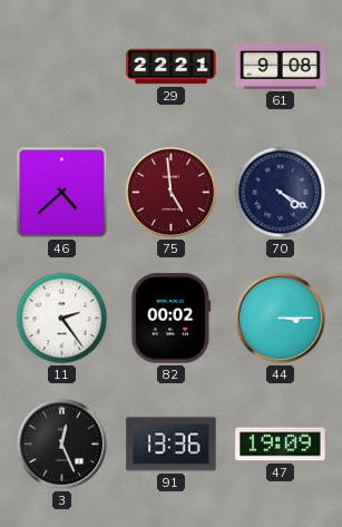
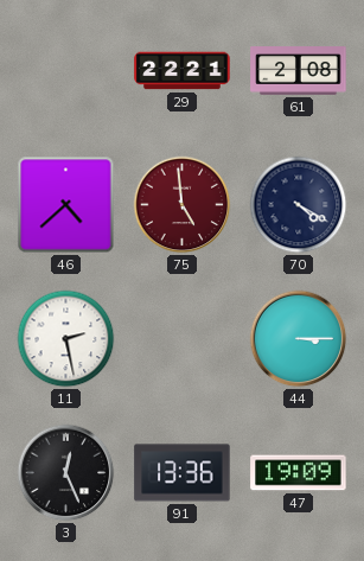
61: 9:08 -> 2:08
11: 2:24 -> 2:28
82: 00:02 -> none
